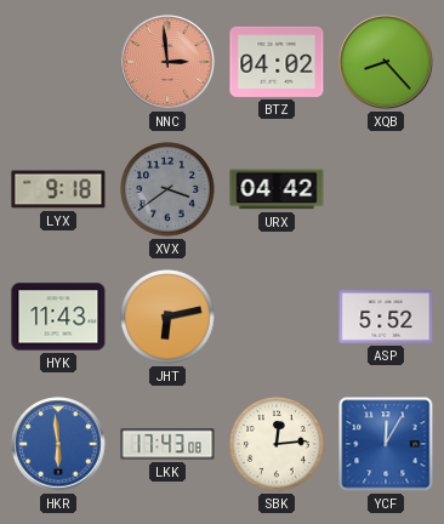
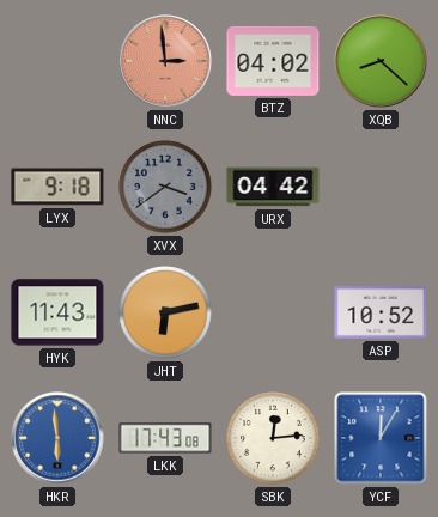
XQB: 8:23 -> 8:22
ASP: 5:52 -> 10:52
